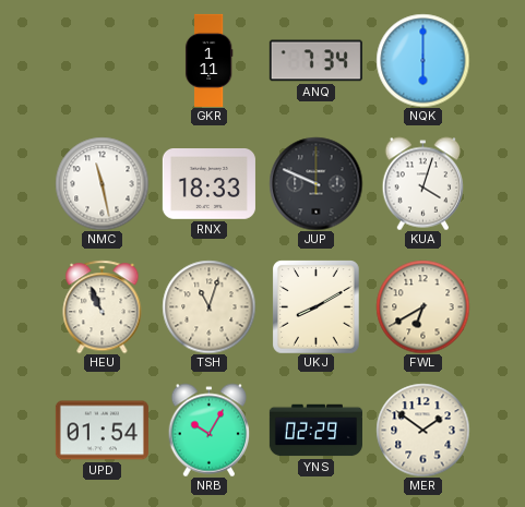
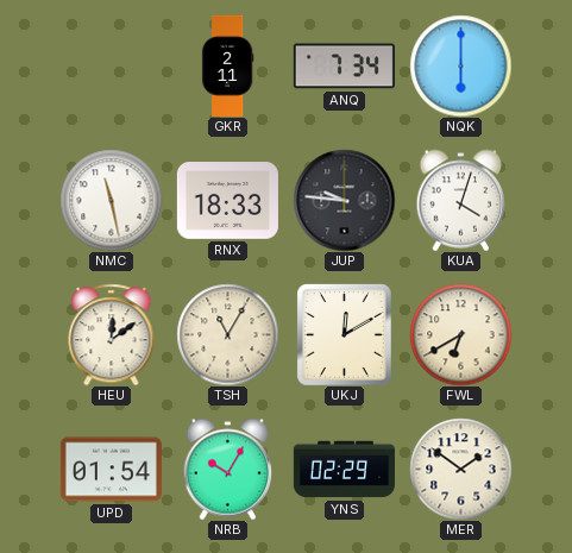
GKR: 1:11 -> 2:11
JUP: 9:49 -> 9:46
HEU: 10:56 -> 12:09
TSH: 11:03 -> 11:05
UKJ: 8:10 -> 12:10
